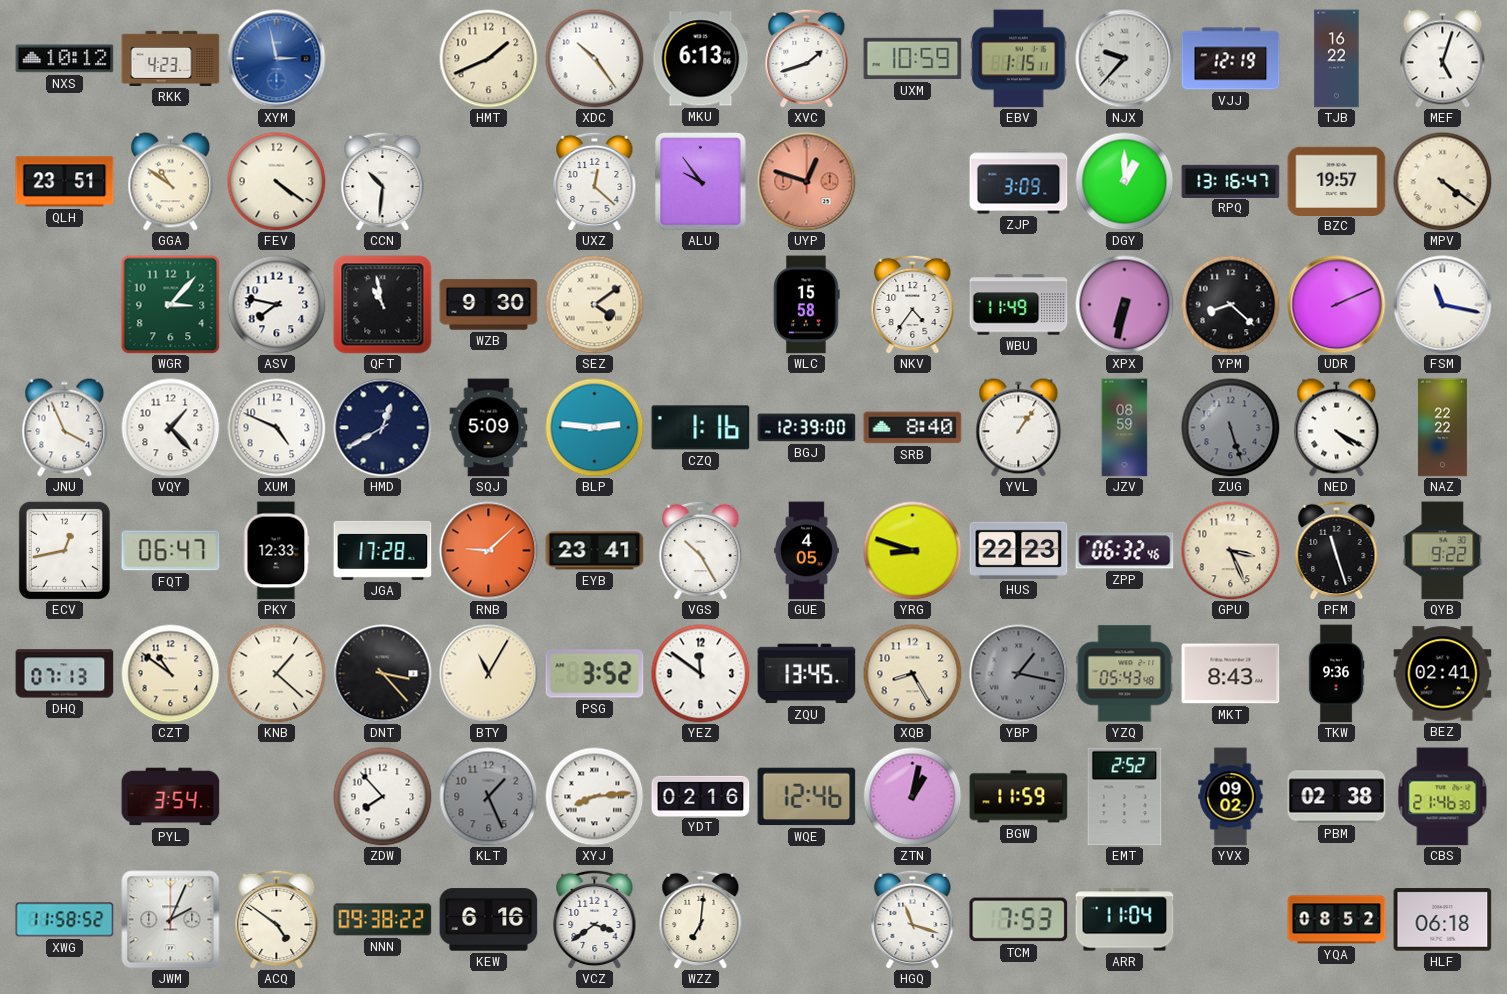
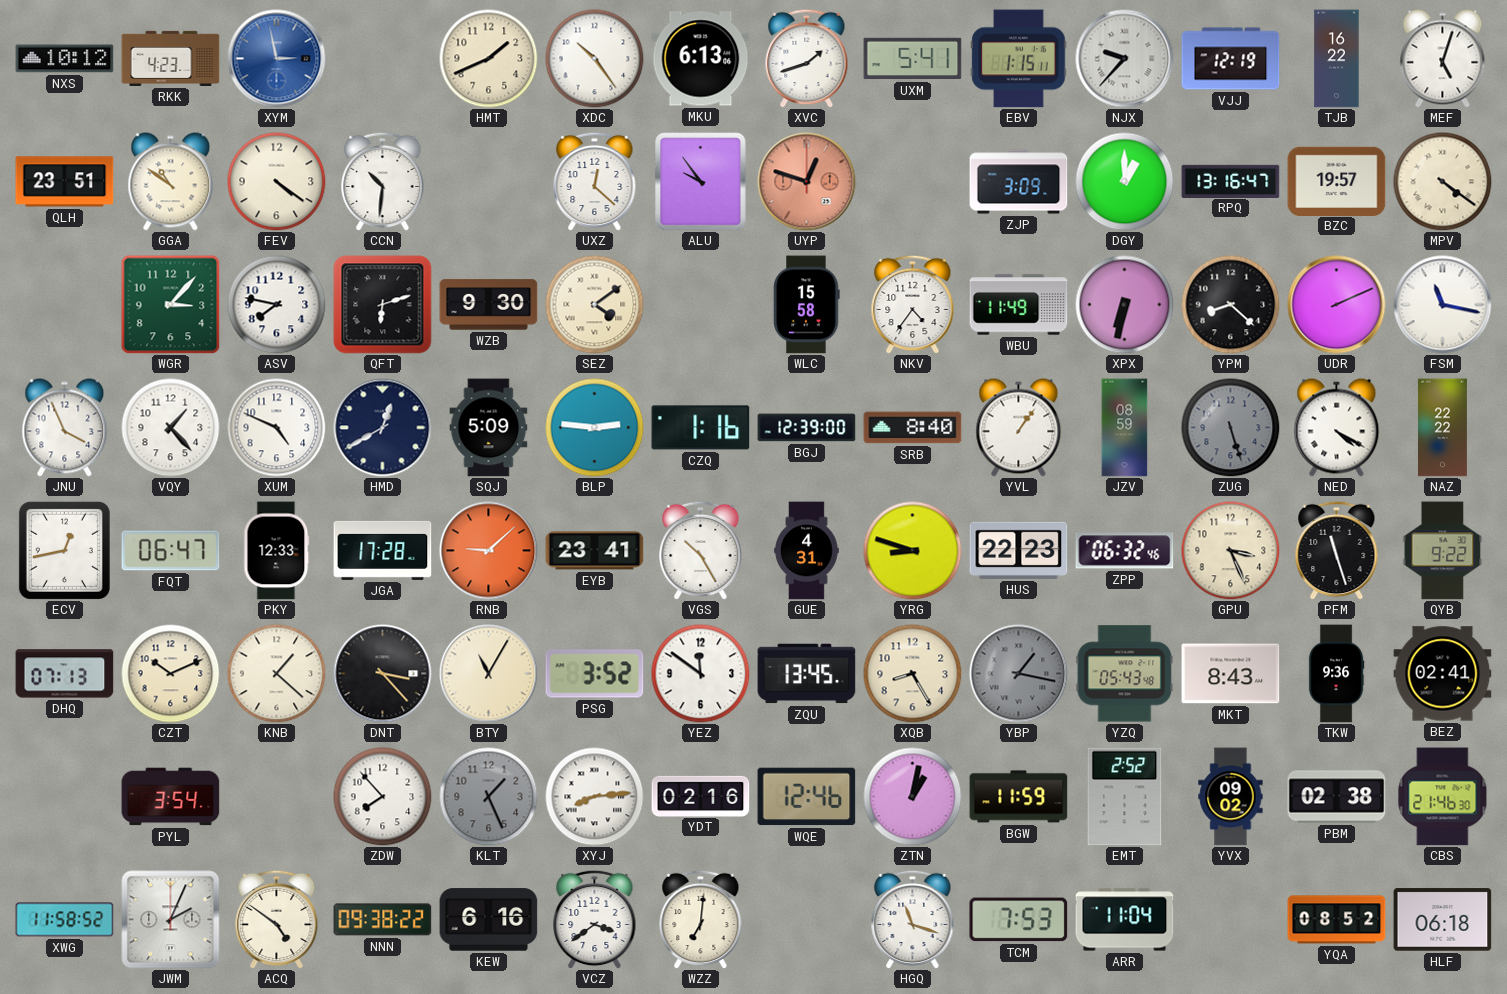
UXM: 10:59 -> 5:41
QFT: 10:58 -> 6:12
GUE: 4:05 -> 4:31
CZT: 10:51 -> 10:11
